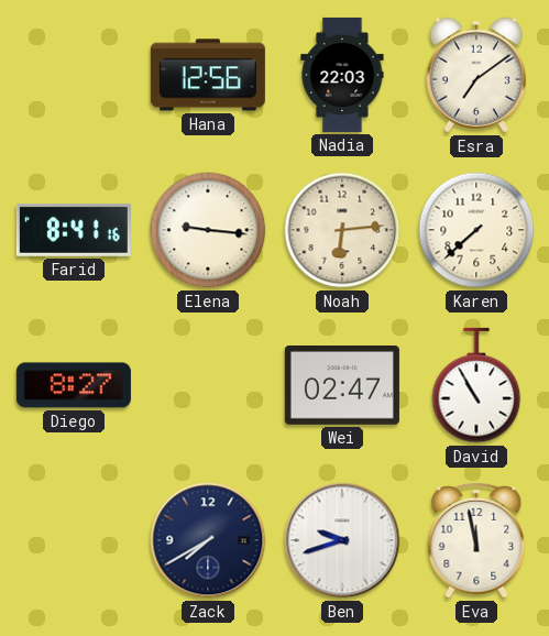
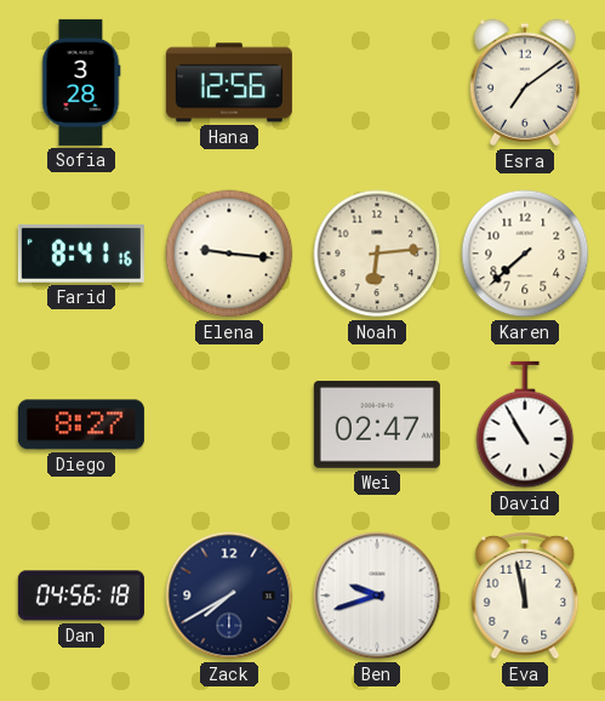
Sofia: none -> 3:28
Nadia: 22:03 -> none
Dan: none -> 04:56
